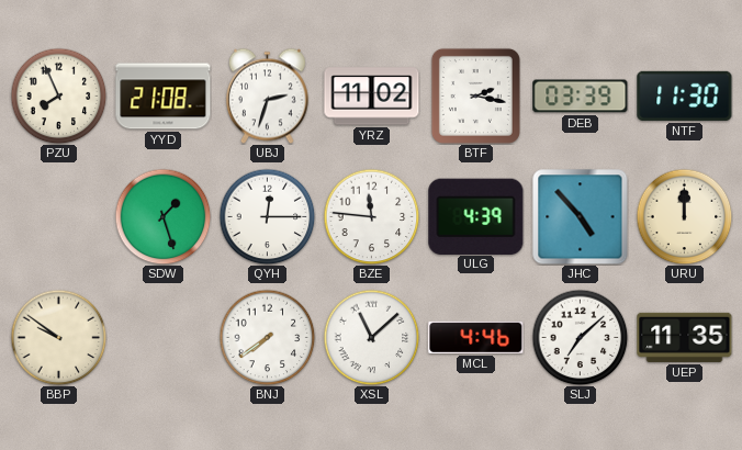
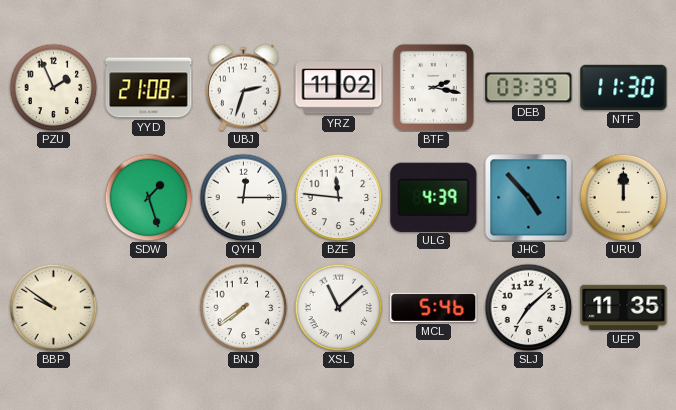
PZU: 7:56 -> 1:56
MCL: 4:46 -> 5:46
